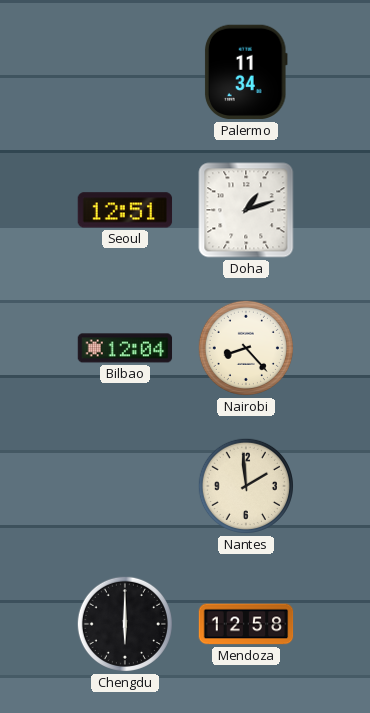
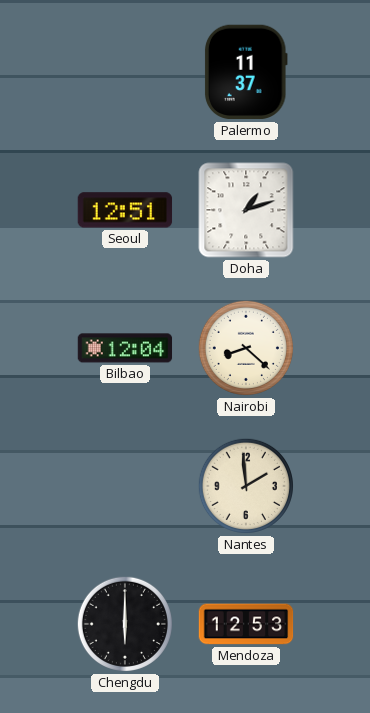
Palermo: 11:34 -> 11:37
Nairobi: 8:23 -> 8:22
Mendoza: 12:58 -> 12:53
